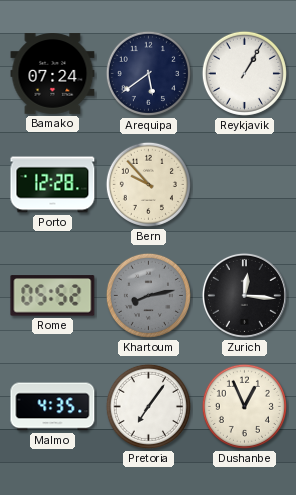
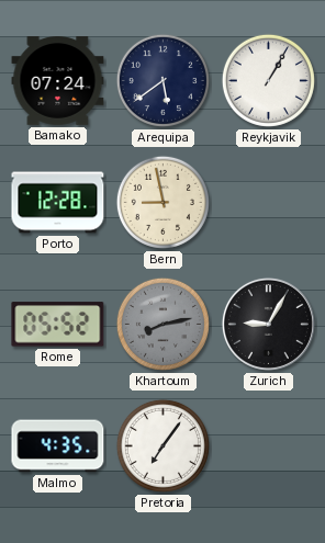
Bern: 9:53 -> 8:58
Zurich: 12:16 -> 9:05
Dushanbe: 12:56 -> none
